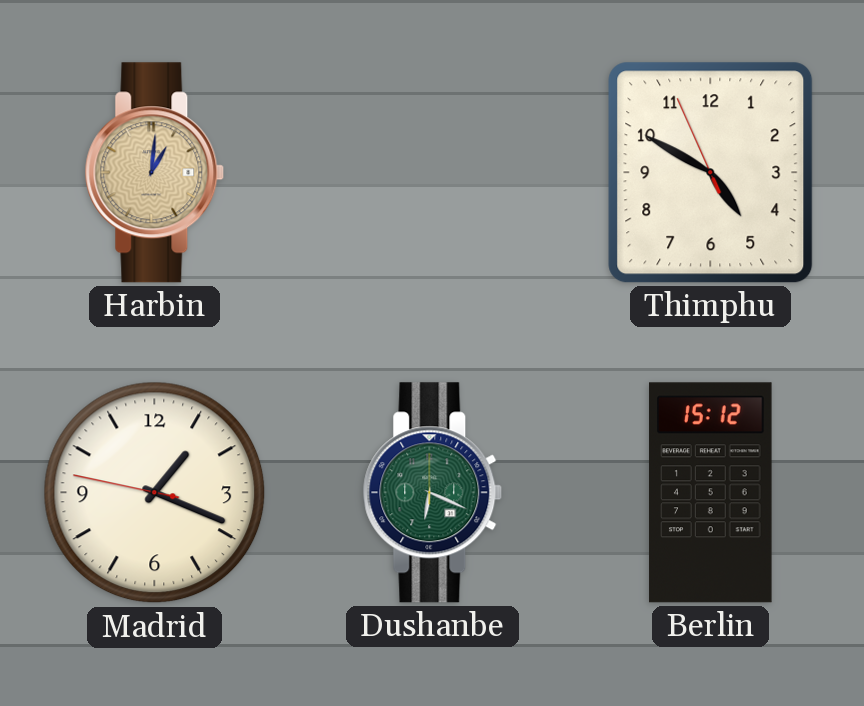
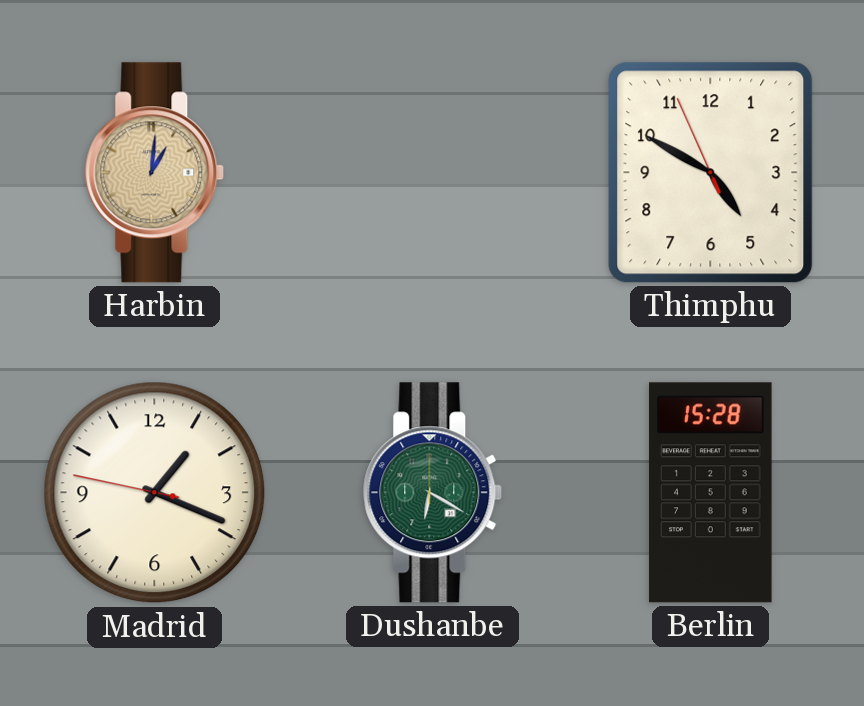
Dushanbe: 6:19 -> 6:20
Berlin: 15:12 -> 15:28
